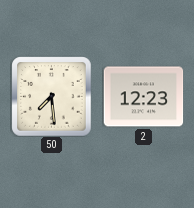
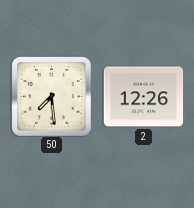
2: 12:23 -> 12:26
